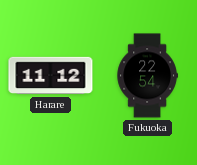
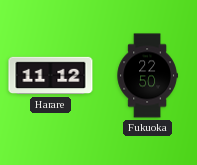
Fukuoka: 22:54 -> 22:50
